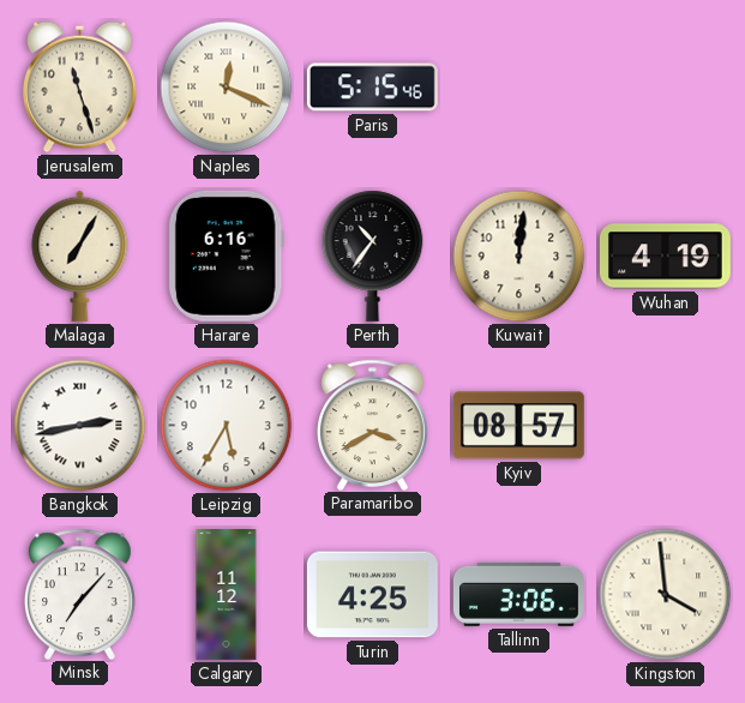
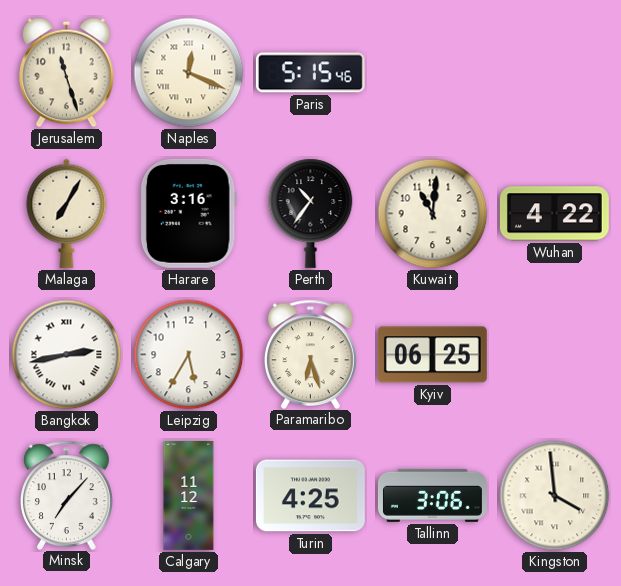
Harare: 6:16 -> 3:16
Kuwait: 12:01 -> 11:01
Wuhan: 4:19 -> 4:22
Paramaribo: 3:40 -> 6:27
Kyiv: 08:57 -> 06:25
